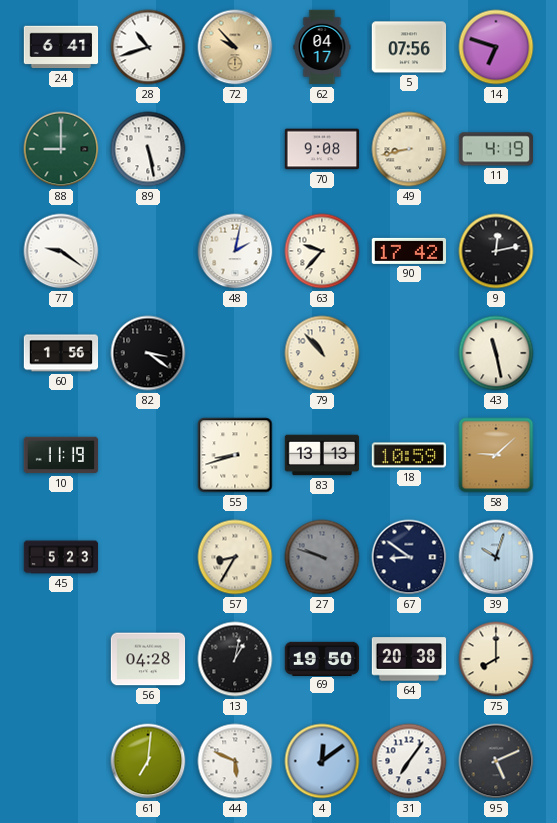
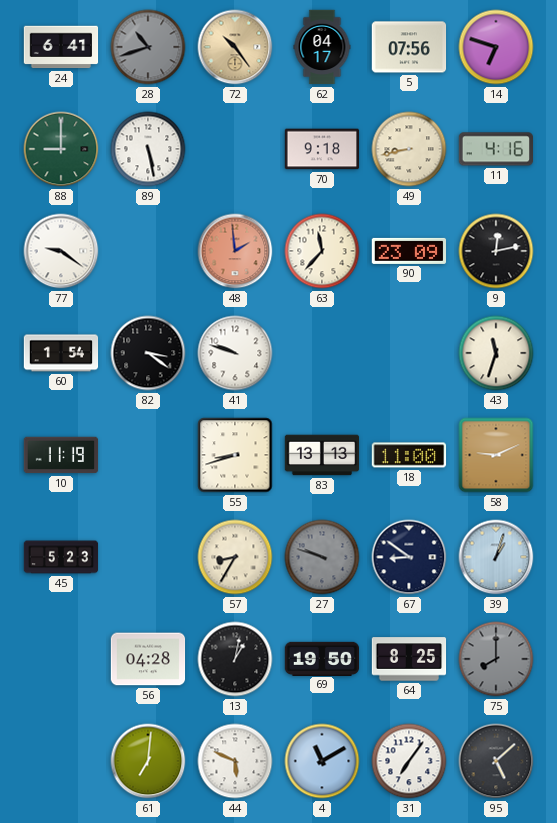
28 dial: white -> grey
72: 9:53 -> 10:24
70: 9:08 -> 9:18
11: 4:19 -> 4:16
48: 2:02 -> 1:59
48 dial: white -> salmon
63: 9:37 -> 11:37
90: 17:42 -> 23:09
60: 1:56 -> 1:54
41: none -> 9:48
79: 10:53 -> none
43: 11:28 -> 11:33
18: 10:59 -> 11:00
58: 9:08 -> 9:11
39: 10:03 -> 1:03
64: 20:38 -> 8:25
75 dial: cream -> grey
4: 12:09 -> 11:10
95: 5:11 -> 5:08
